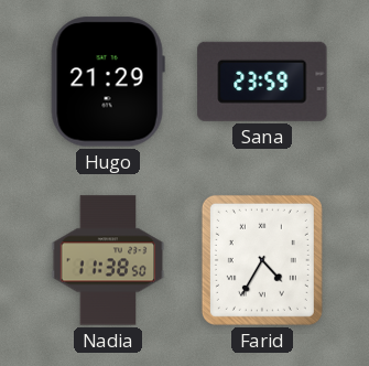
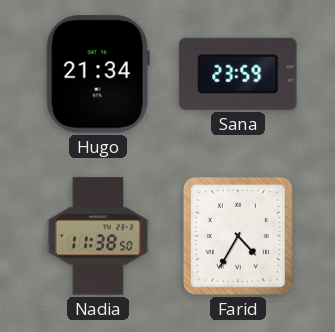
Hugo: 21:29 -> 21:34
